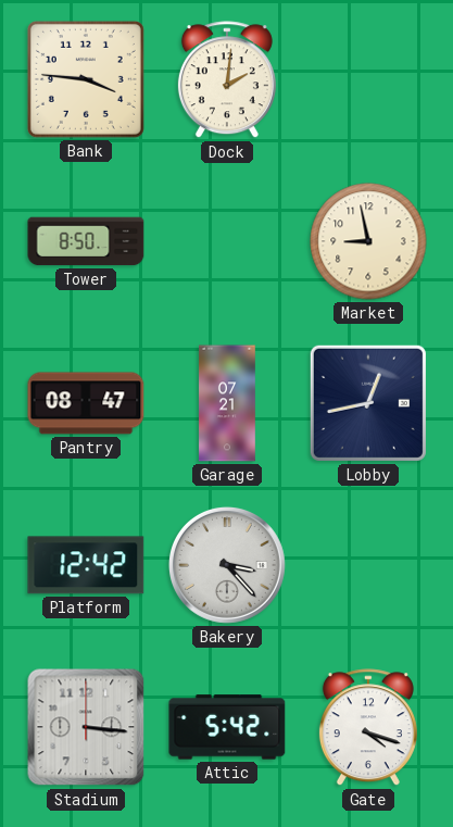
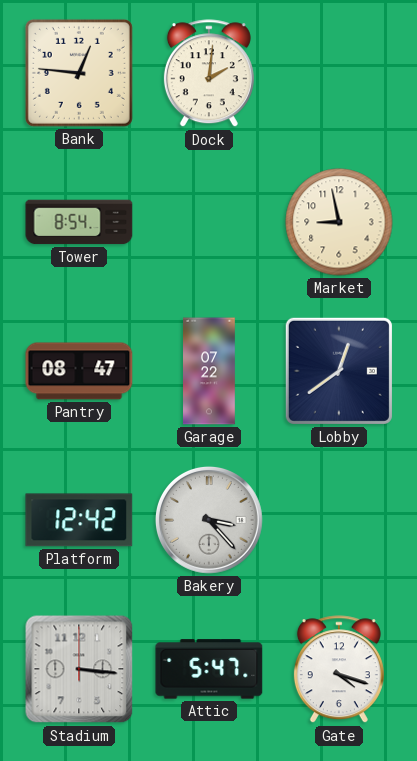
Bank: 3:46 -> 12:46
Tower: 8:50 -> 8:54
Garage: 07:21 -> 07:22
Lobby: 12:43 -> 12:39
Attic: 5:42 -> 5:47
